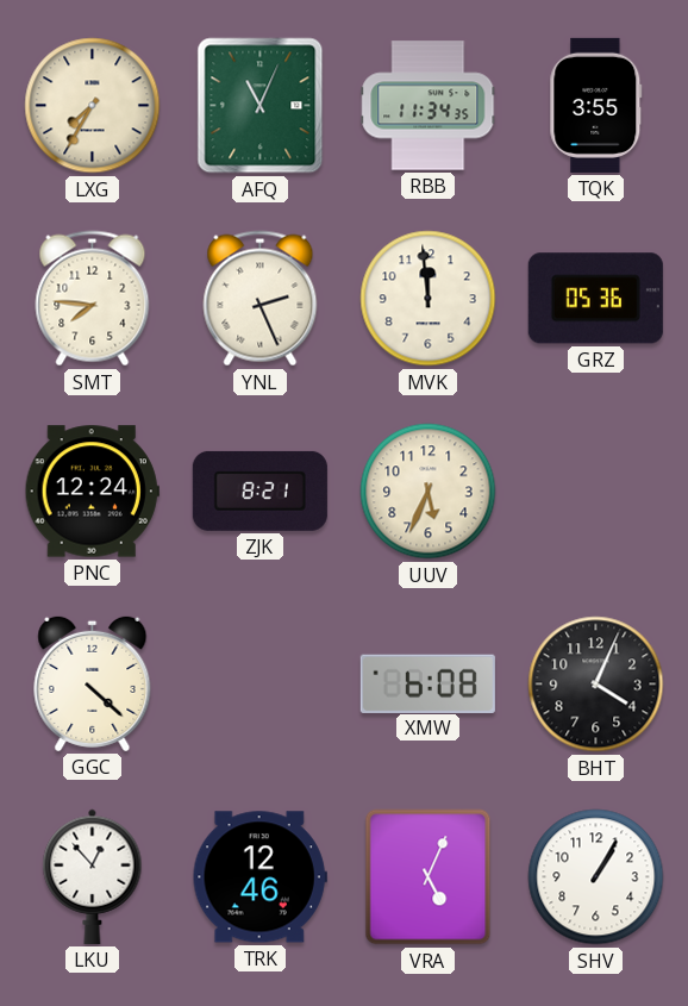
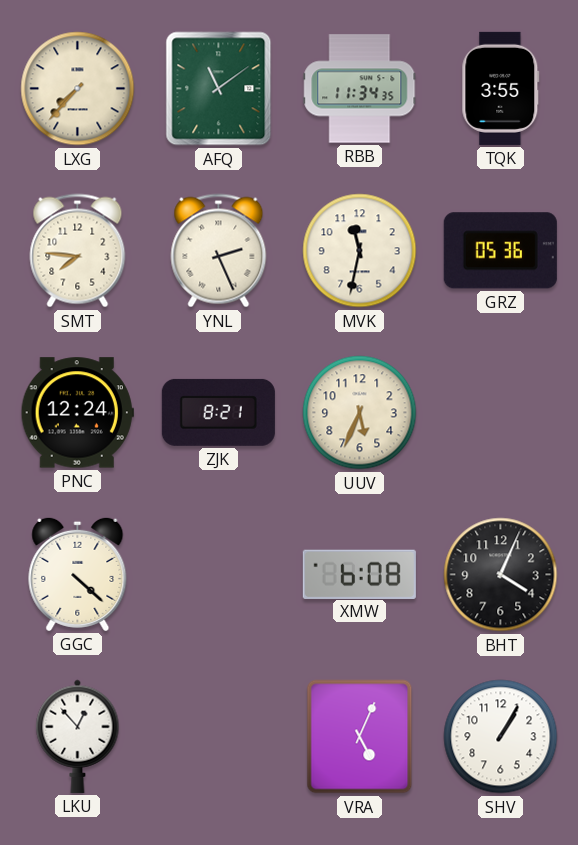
LXG: 7:35 -> 7:37
AFQ: 11:04 -> 11:09
MVK: 11:59 -> 11:32
TRK: 12:46 -> none
